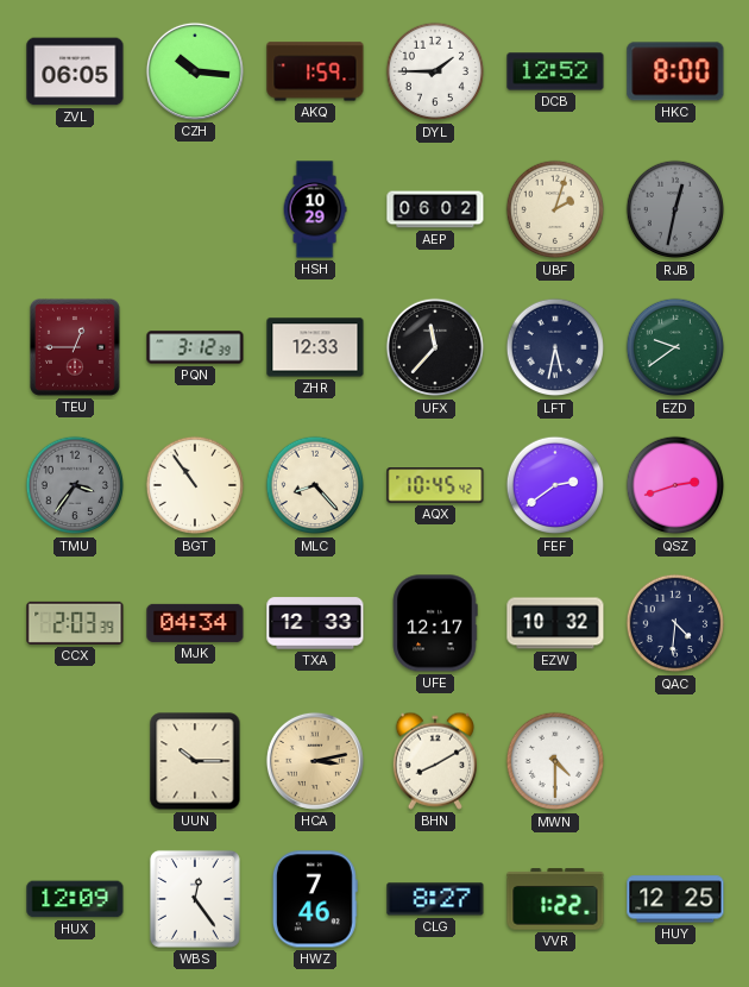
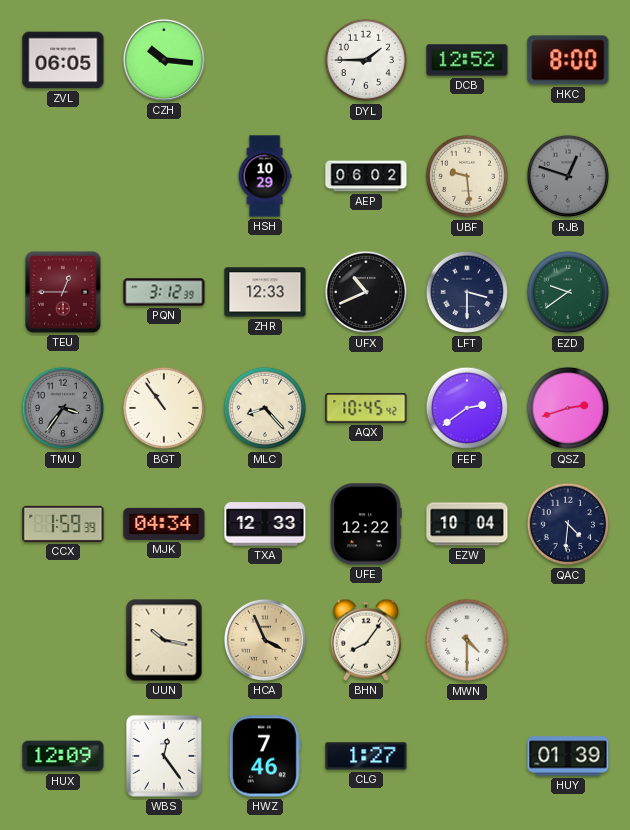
AKQ: 1:59 -> none
UBF: 2:03 -> 9:29
RJB: 12:32 -> 12:48
UFX: 11:37 -> 10:41
LFT: 5:32 -> 3:30
CCX: 2:03 -> 1:59
UFE: 12:17 -> 12:22
EZW: 10:32 -> 10:04
UUN: 10:15 -> 10:17
HCA: 3:13 -> 3:56
BHN: 8:10 -> 8:06
CLG: 8:27 -> 1:27
VVR: 1:22 -> none
HUY: 12:25 -> 01:39
